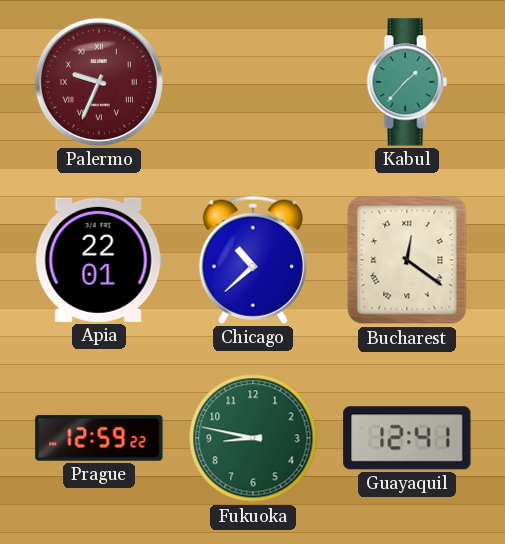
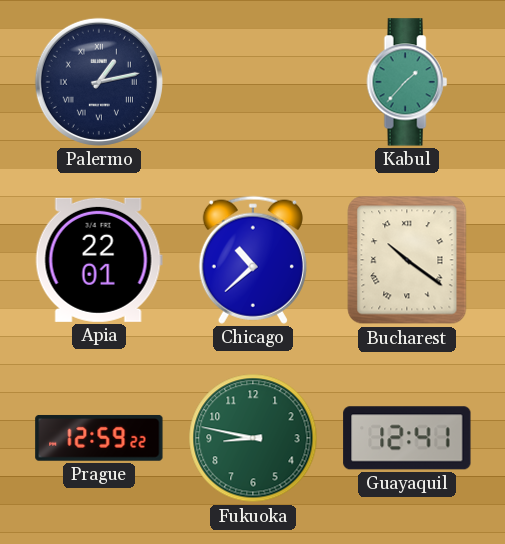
Palermo: 9:34 -> 1:13
Palermo dial: burgundy -> navy
Bucharest: 12:21 -> 10:21
